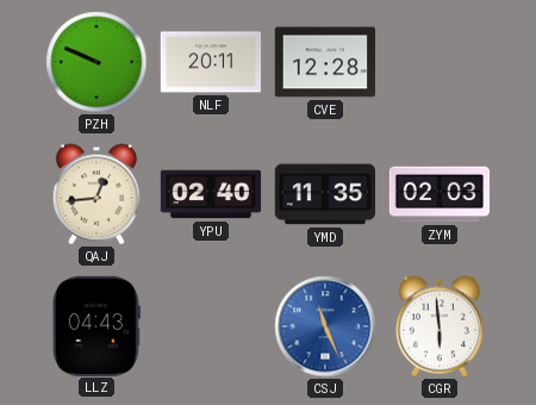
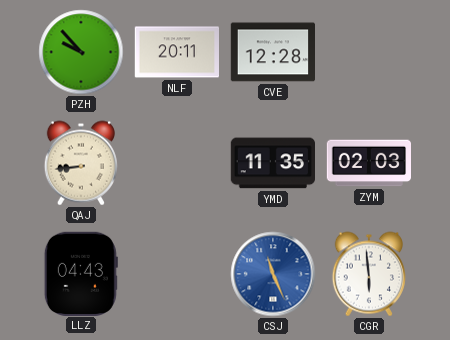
PZH: 9:49 -> 9:53
QAJ: 12:44 -> 8:44
YPU: 02:40 -> none
